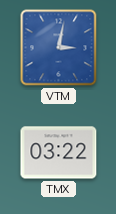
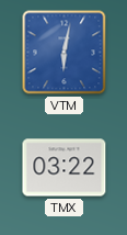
VTM: 3:02 -> 6:02
